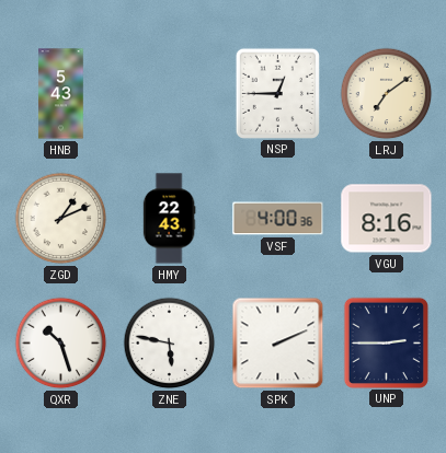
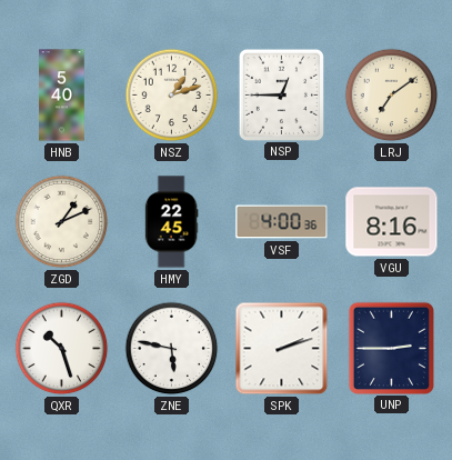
HNB: 5:43 -> 5:40
NSZ: none -> 1:12
HMY: 22:43 -> 22:45
SPK: 2:11 -> 2:12
